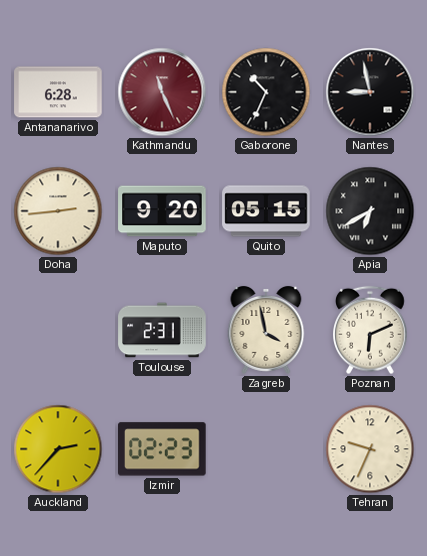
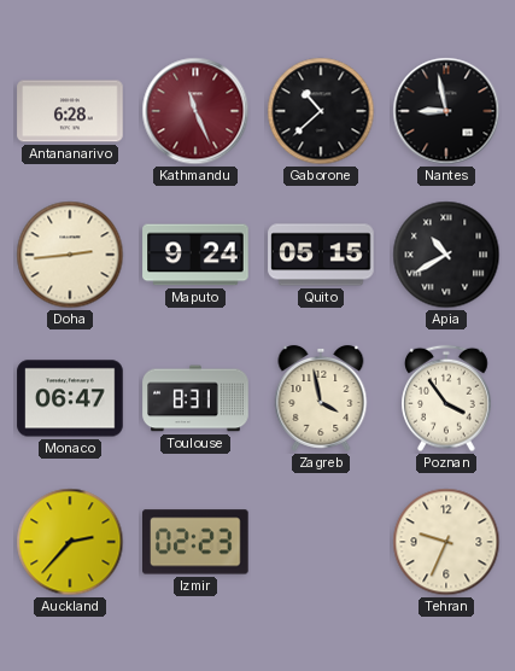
Gaborone: 10:34 -> 10:38
Maputo: 9:20 -> 9:24
Apia: 6:40 -> 10:40
Monaco: none -> 06:47
Toulouse: 2:31 -> 8:31
Poznan: 6:11 -> 3:54
